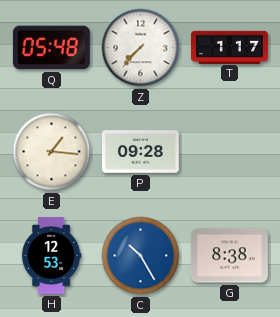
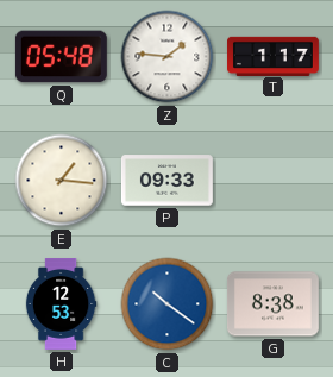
Z: 7:37 -> 1:46
P: 09:28 -> 09:33
C: 10:25 -> 10:21
